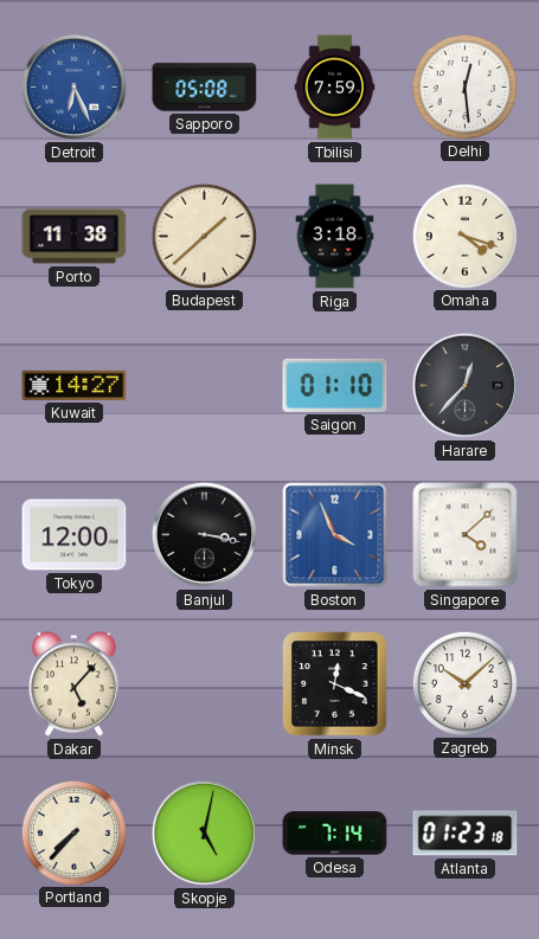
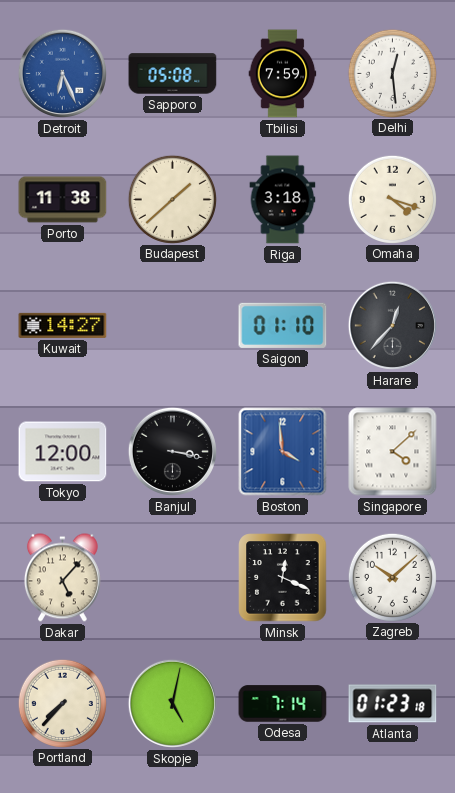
Boston: 3:56 -> 3:59
